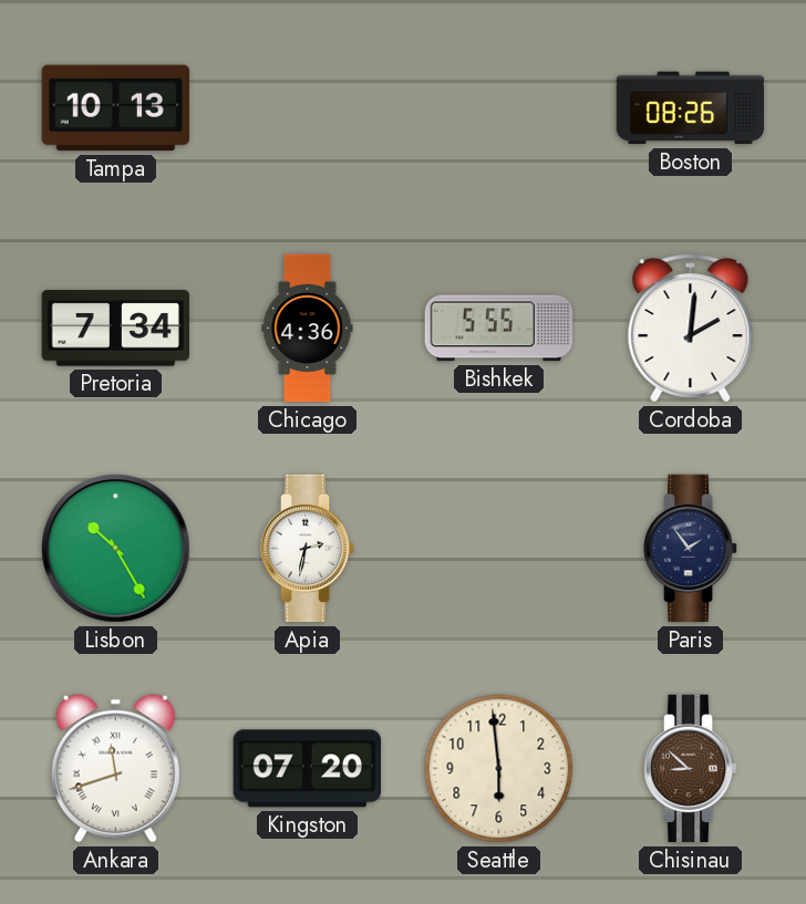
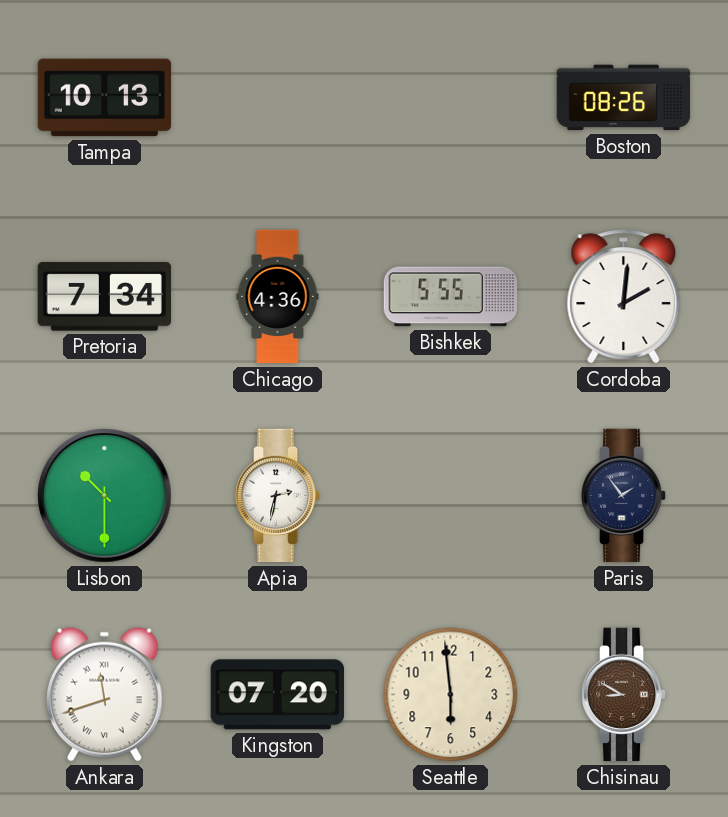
Lisbon: 10:25 -> 10:30
Chisinau: 8:52 -> 8:50
